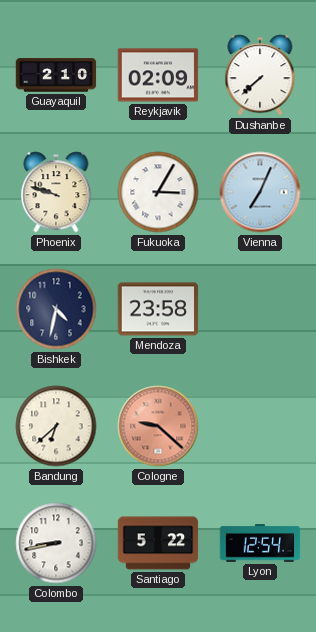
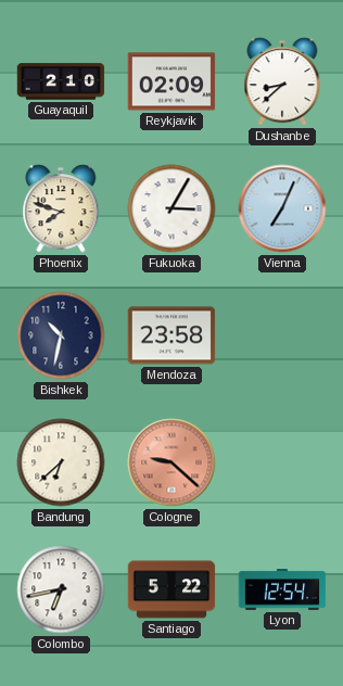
Dushanbe: 7:38 -> 8:38
Phoenix: 9:48 -> 7:48
Bishkek: 4:32 -> 10:32
Colombo: 8:43 -> 6:43
